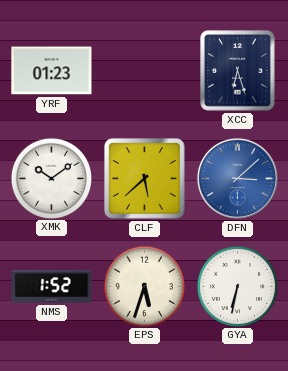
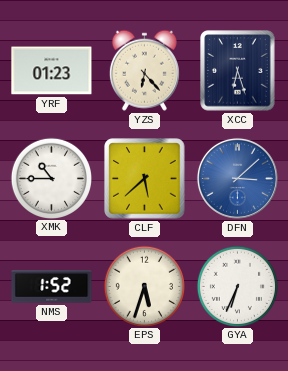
YZS: none -> 6:23
XMK: 10:09 -> 10:45
GYA: 6:32 -> 6:34
